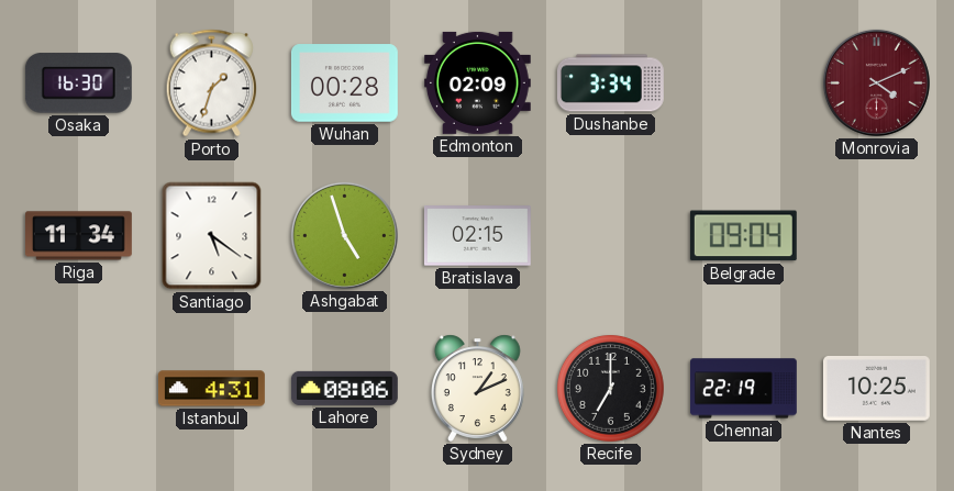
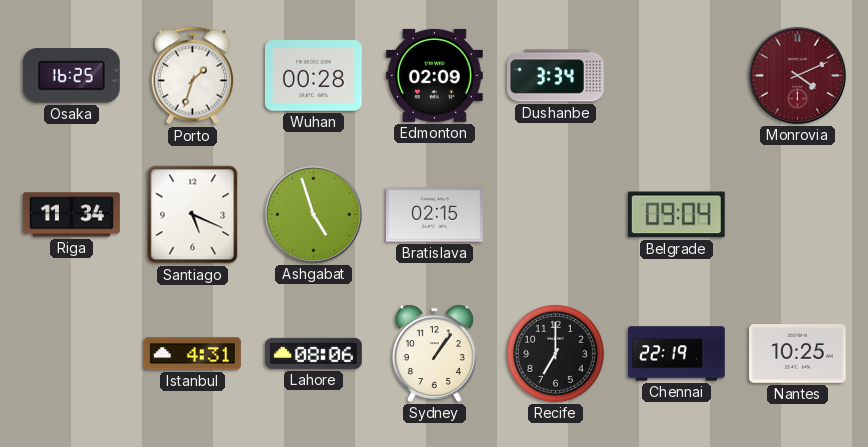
Osaka: 16:30 -> 16:25
Santiago: 5:21 -> 5:19
Sydney: 1:11 -> 1:06
